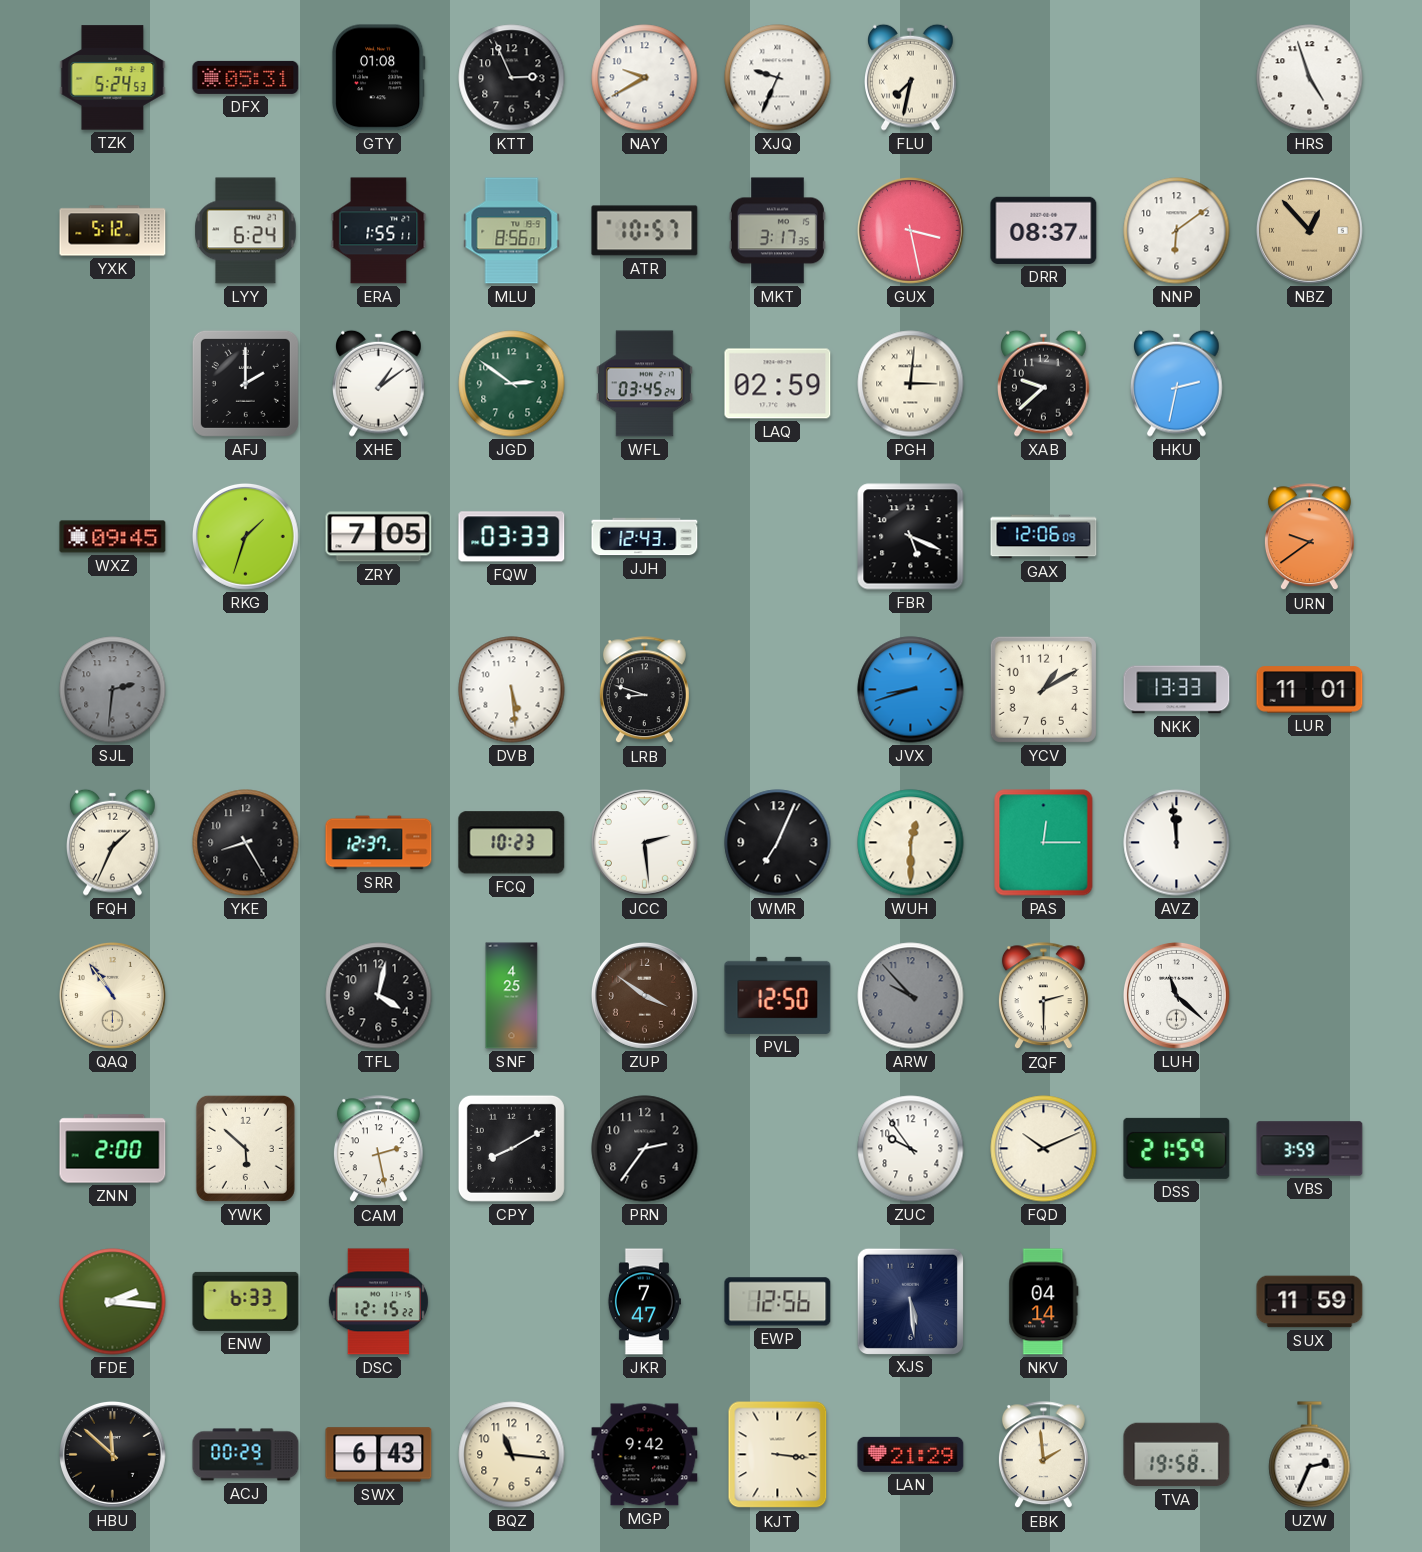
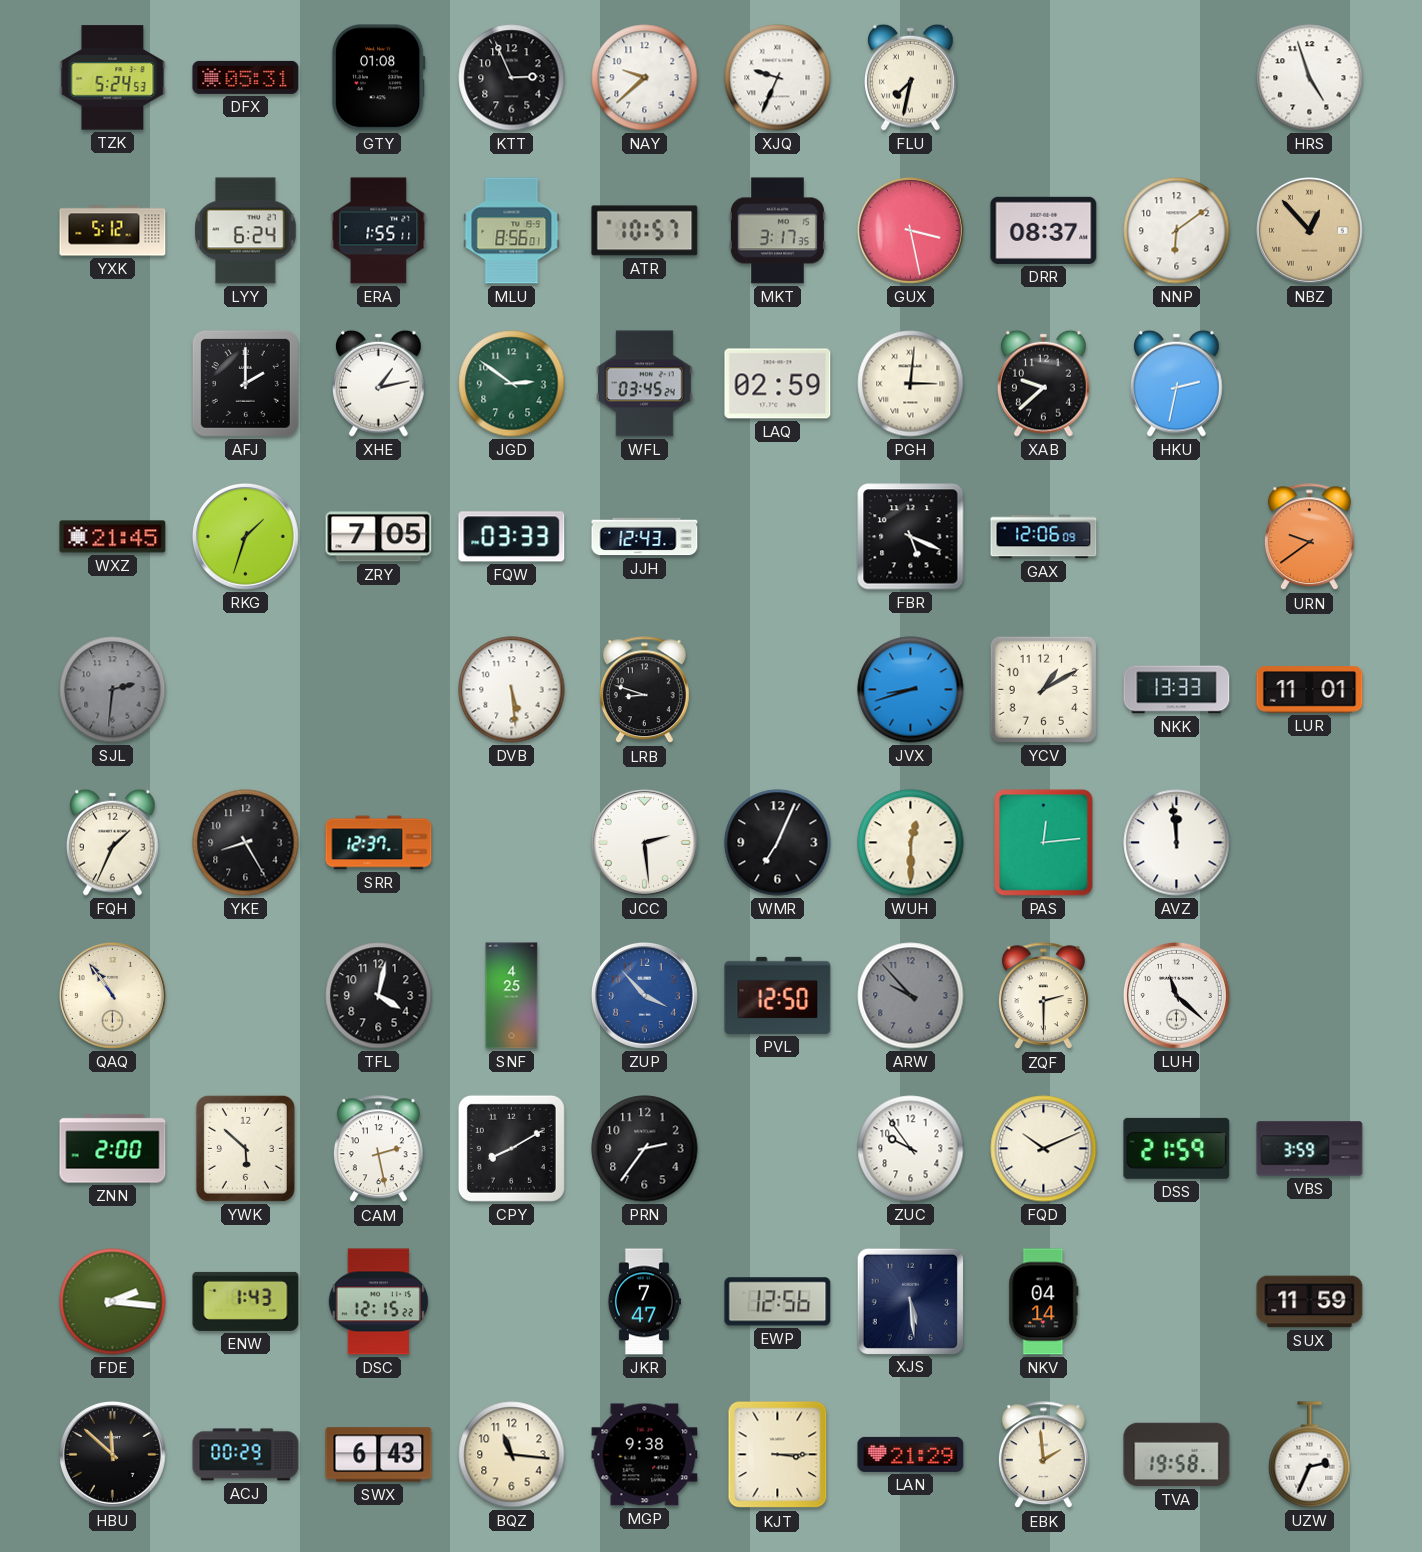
NAY: 9:40 -> 9:38
XHE: 1:09 -> 1:13
WXZ: 09:45 -> 21:45
FCQ: 10:23 -> none
PAS: 12:15 -> 12:14
ZUP: 3:51 -> 3:53
ZUP dial: brown -> blue
ENW: 6:33 -> 1:43
MGP: 9:42 -> 9:38
KJT: 3:16 -> 3:15
